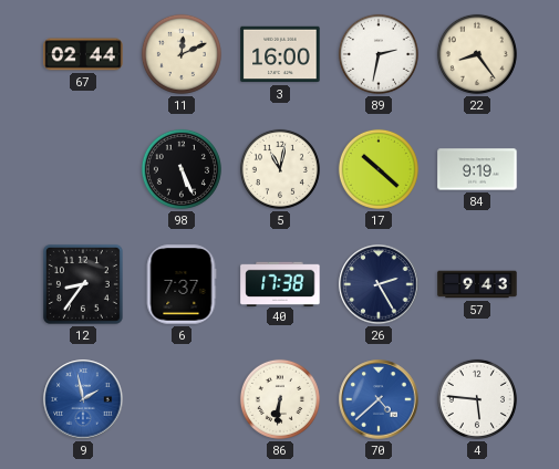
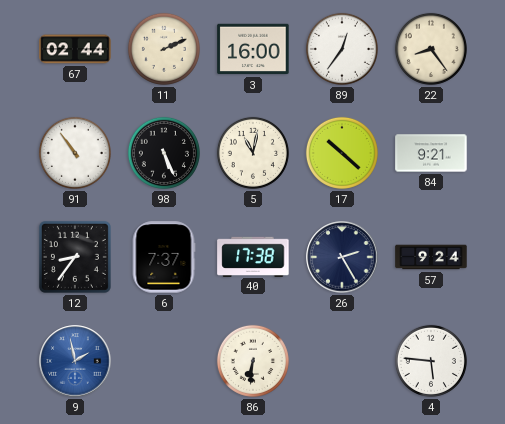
11: 12:11 -> 2:11
89: 2:32 -> 12:36
91: none -> 10:54
84: 9:19 -> 9:21
57: 9:43 -> 9:24
70: 4:38 -> none
